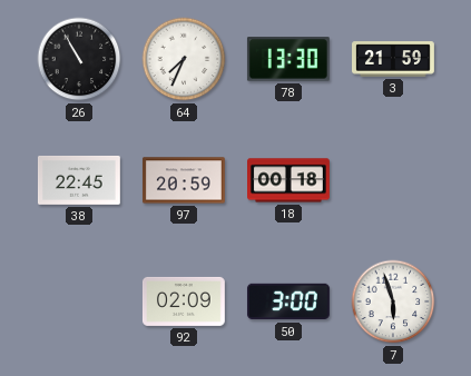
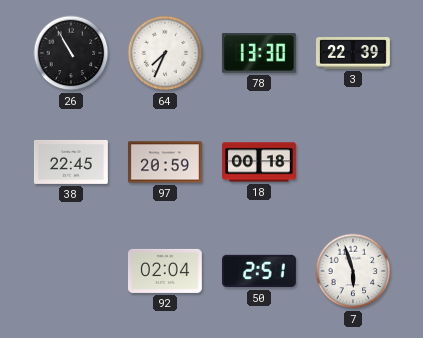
3: 21:59 -> 22:39
92: 02:09 -> 02:04
50: 3:00 -> 2:51
